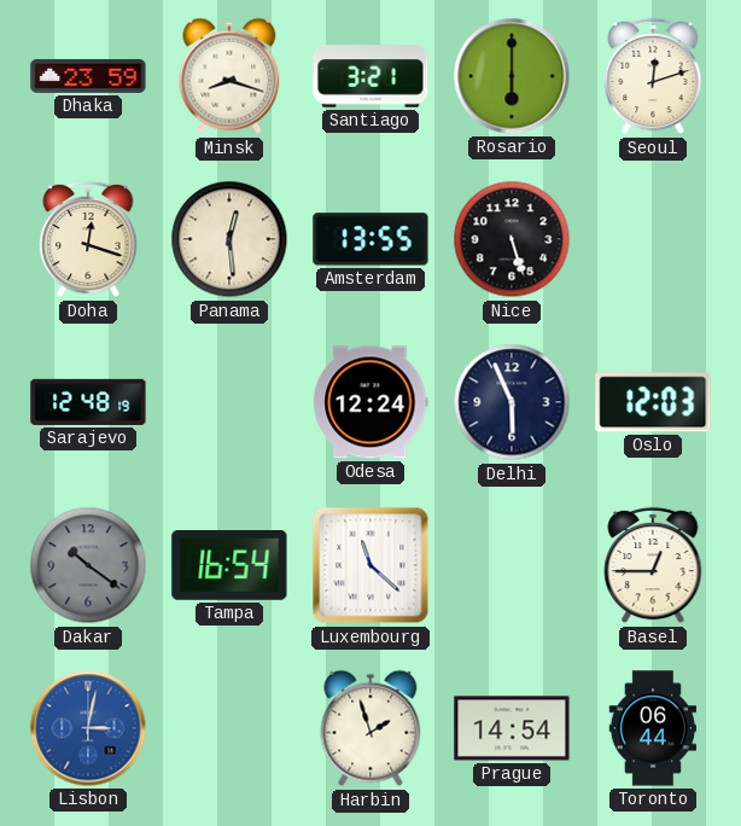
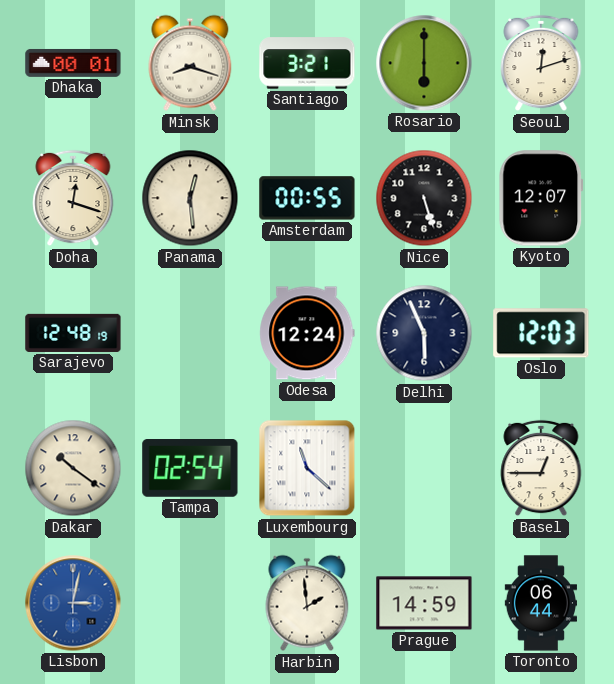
Dhaka: 23:59 -> 00:01
Amsterdam: 13:55 -> 00:55
Kyoto: none -> 12:07
Dakar dial: grey -> cream
Tampa: 16:54 -> 02:54
Harbin: 1:57 -> 1:59
Prague: 14:54 -> 14:59
